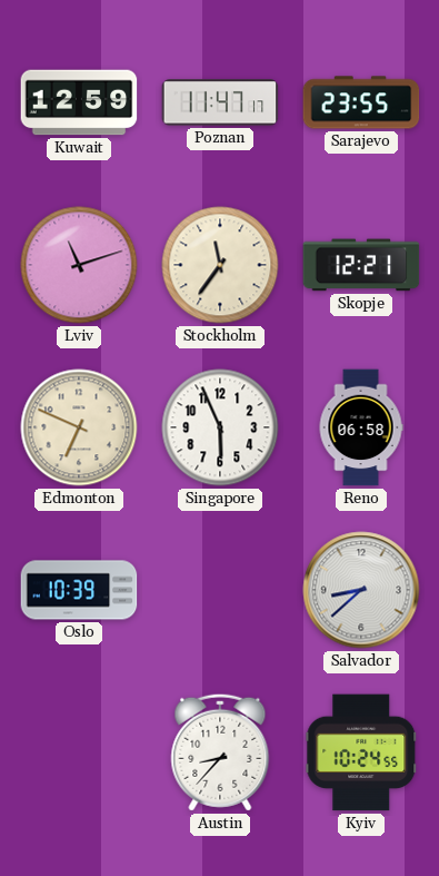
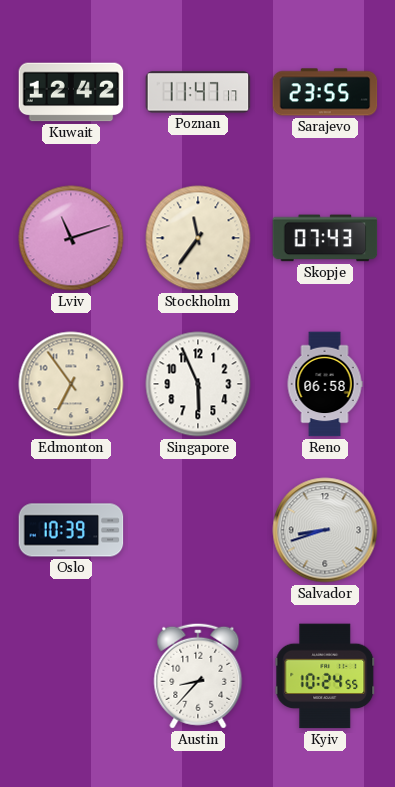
Kuwait: 12:59 -> 12:42
Skopje: 12:21 -> 07:43
Edmonton: 6:49 -> 6:54
Salvador: 8:38 -> 8:42
